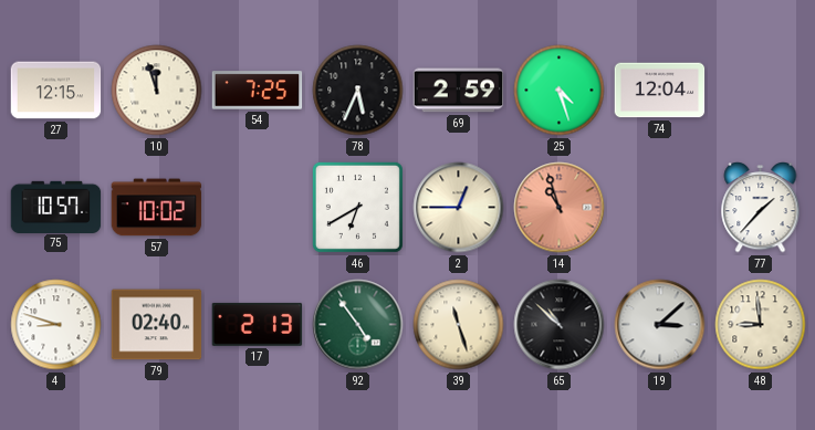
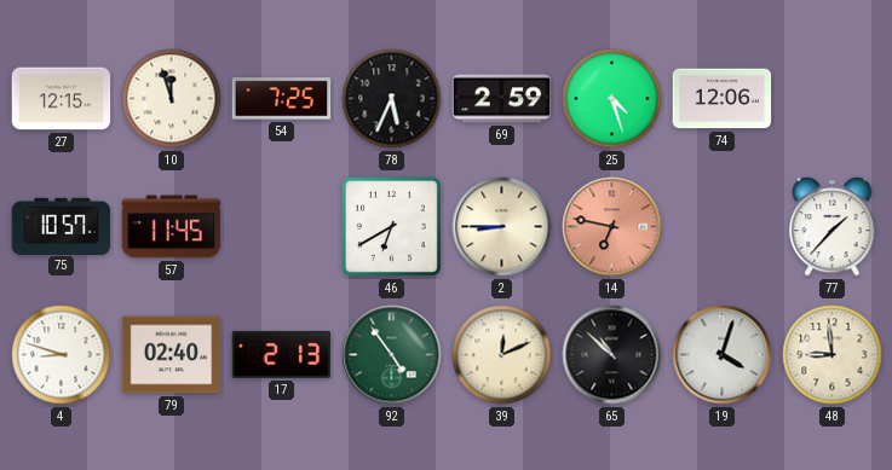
74: 12:04 -> 12:06
57: 10:02 -> 11:45
2: 12:45 -> 8:45
14: 10:57 -> 6:47
39: 11:27 -> 12:11
19: 3:08 -> 4:03
